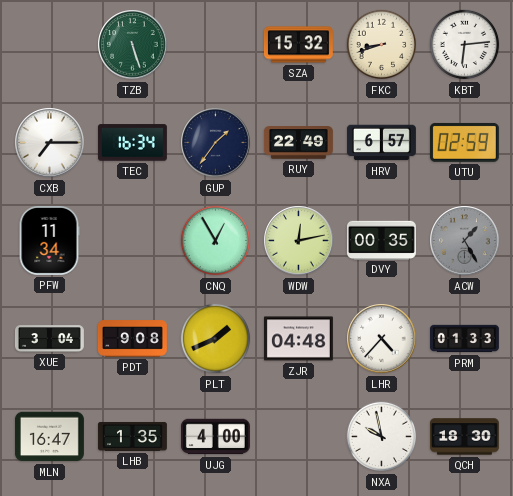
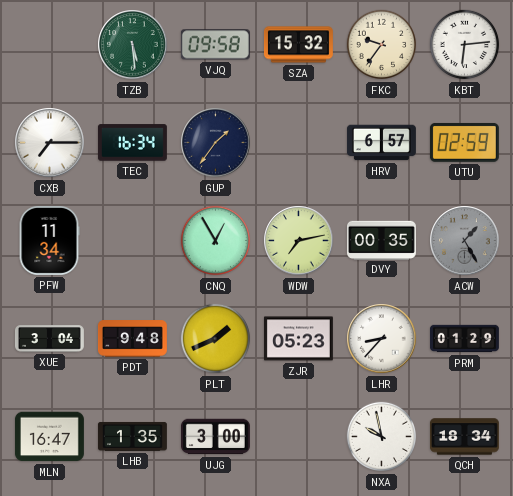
TZB: 5:27 -> 5:29
VJQ: none -> 09:58
FKC: 8:42 -> 9:36
RUY: 22:49 -> none
WDW: 12:13 -> 7:13
PDT: 9:08 -> 9:48
ZJR: 04:48 -> 05:23
LHR: 4:37 -> 8:37
PRM: 01:33 -> 01:29
UJG: 4:00 -> 3:00
QCH: 18:30 -> 18:34
